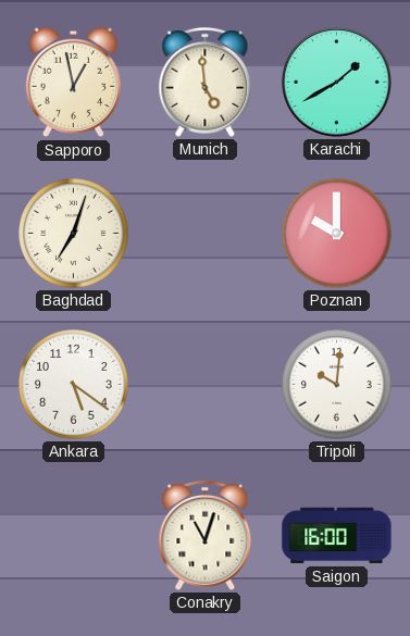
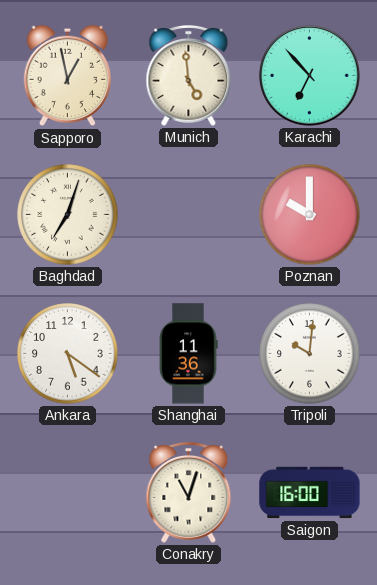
Karachi: 1:40 -> 6:53
Shanghai: none -> 11:36
